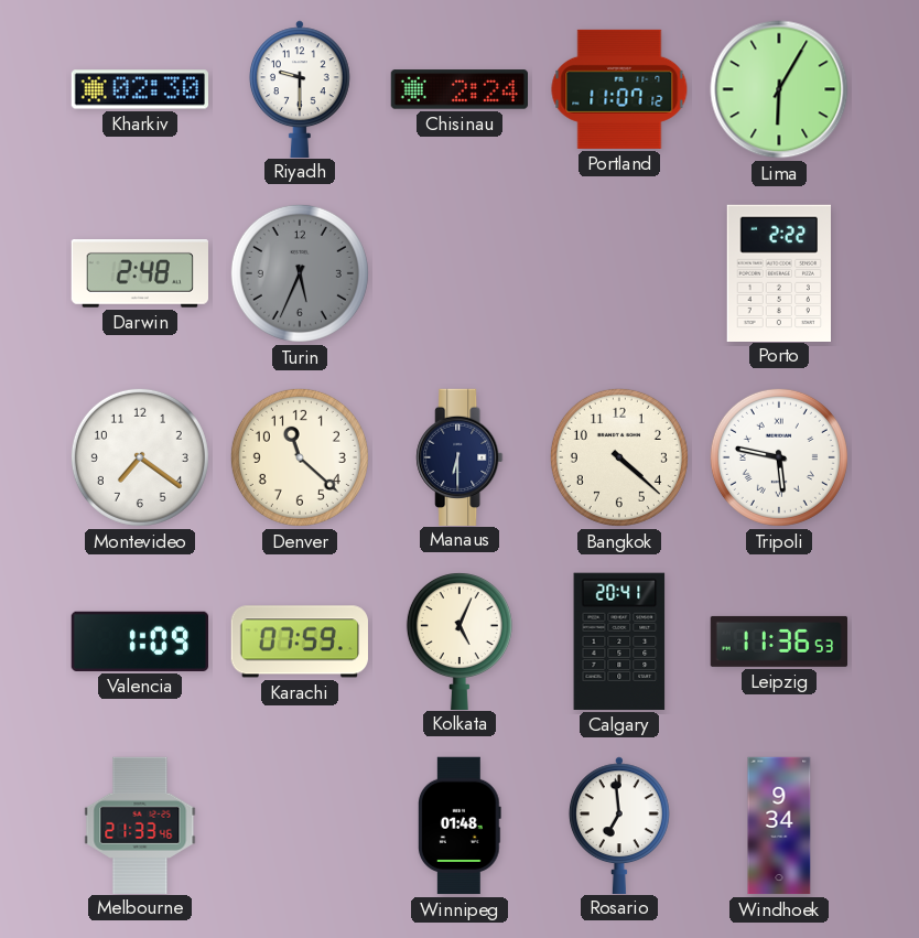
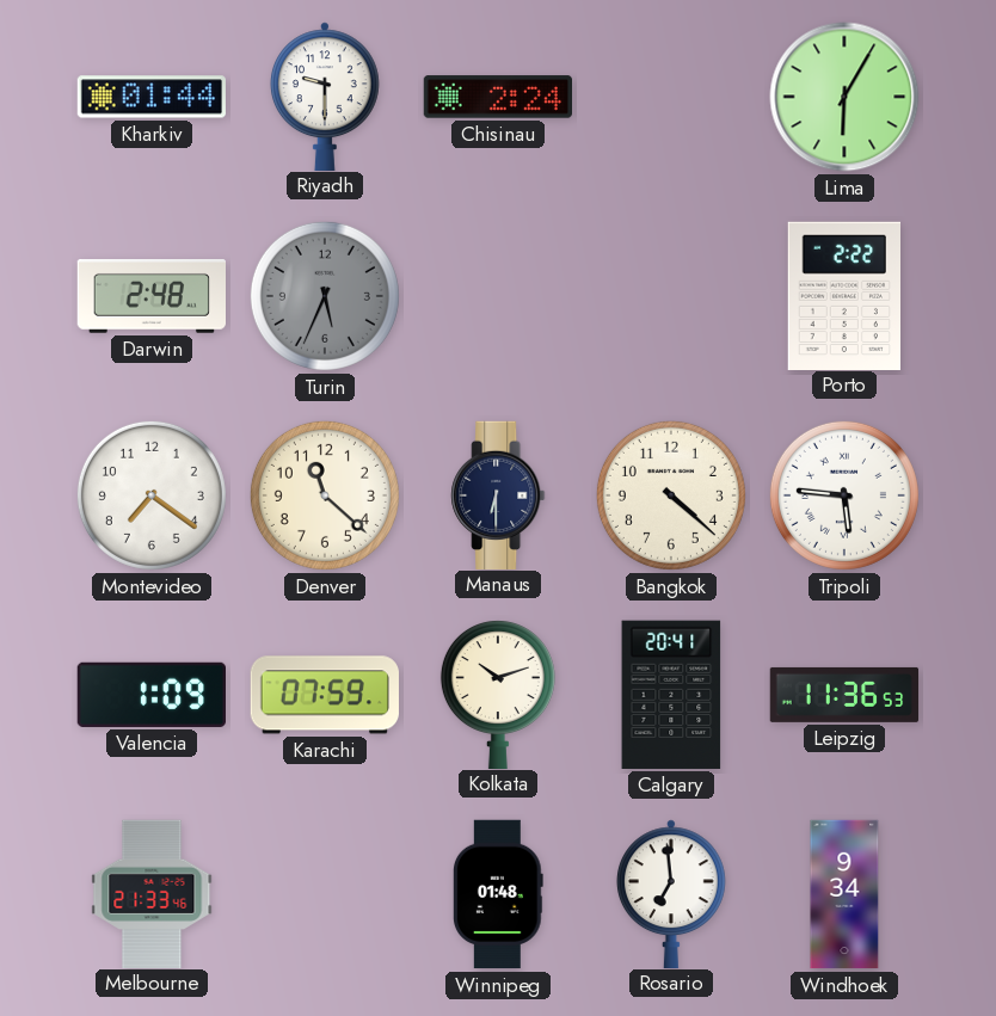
Kharkiv: 02:30 -> 01:44
Portland: 11:07 -> none
Tripoli: 5:47 -> 5:46
Kolkata: 5:04 -> 10:12
